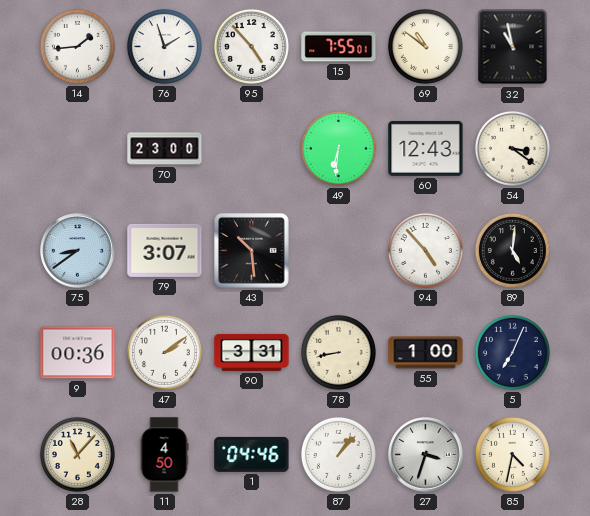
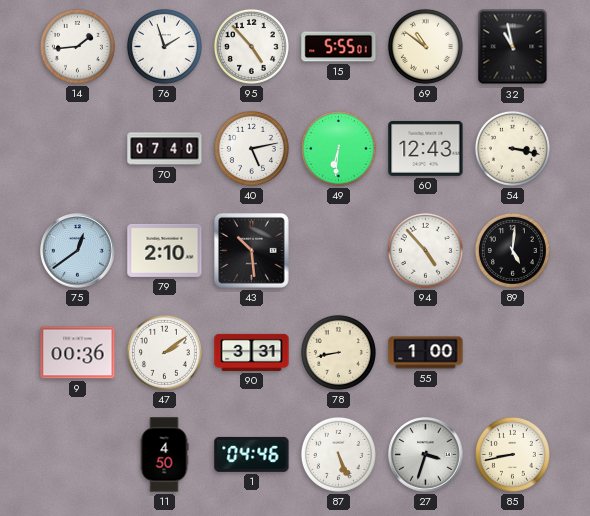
15: 7:55 -> 5:55
70: 23:00 -> 07:40
40: none -> 5:13
54: 3:21 -> 3:17
75: 8:39 -> 12:39
79: 3:07 -> 2:10
5: 7:04 -> none
28: 11:07 -> none
87: 1:07 -> 5:26
85: 4:32 -> 8:43
